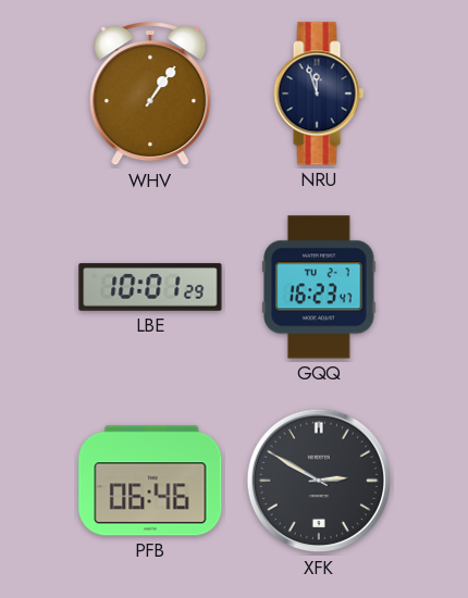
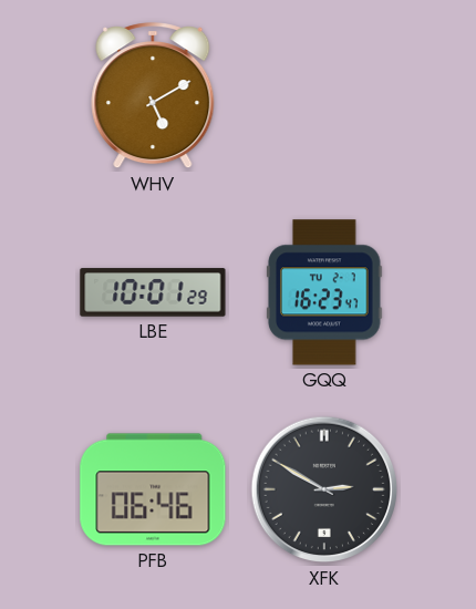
WHV: 1:06 -> 5:10
NRU: 11:57 -> none
